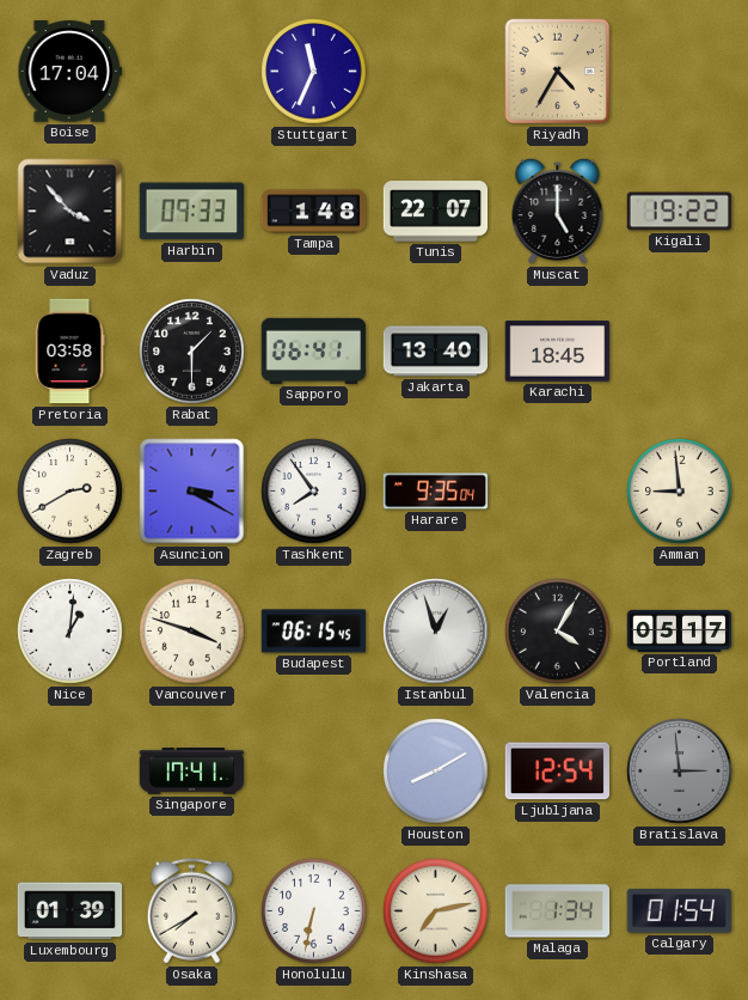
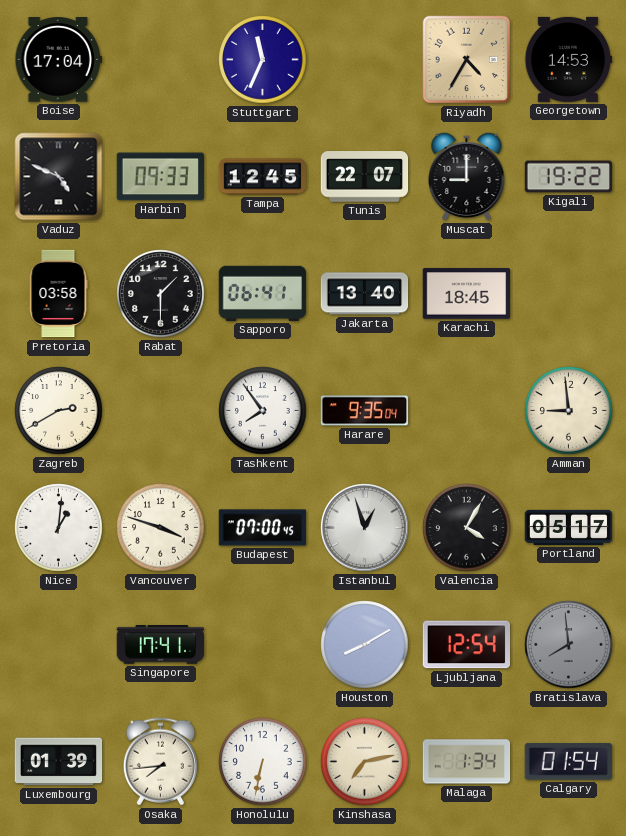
Georgetown: none -> 14:53
Vaduz: 3:53 -> 4:49
Tampa: 1:48 -> 12:45
Muscat: 5:00 -> 9:00
Asuncion: 3:20 -> none
Budapest: 06:15 -> 07:00
Bratislava: 2:59 -> 7:59
Osaka: 7:40 -> 7:44
